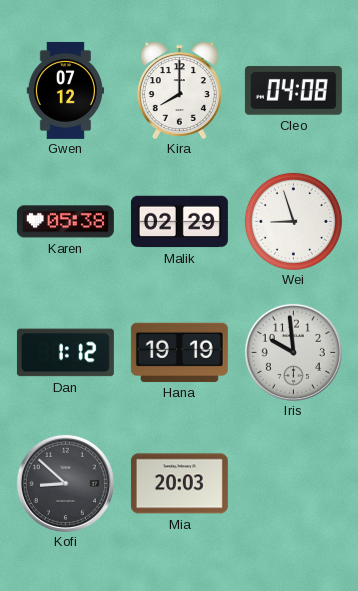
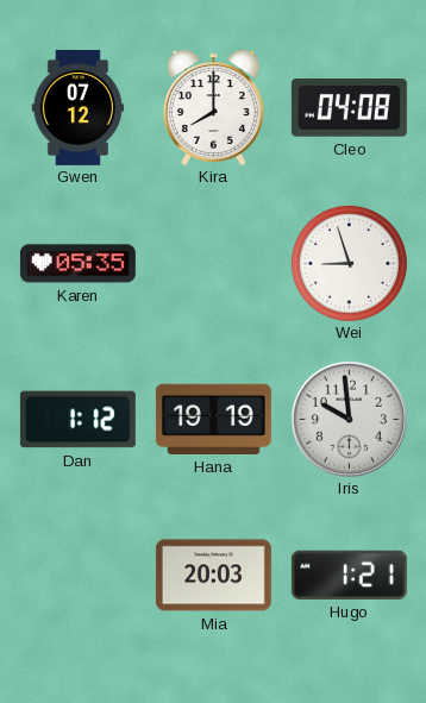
Karen: 05:38 -> 05:35
Malik: 02:29 -> none
Kofi: 8:52 -> none
Hugo: none -> 1:21
